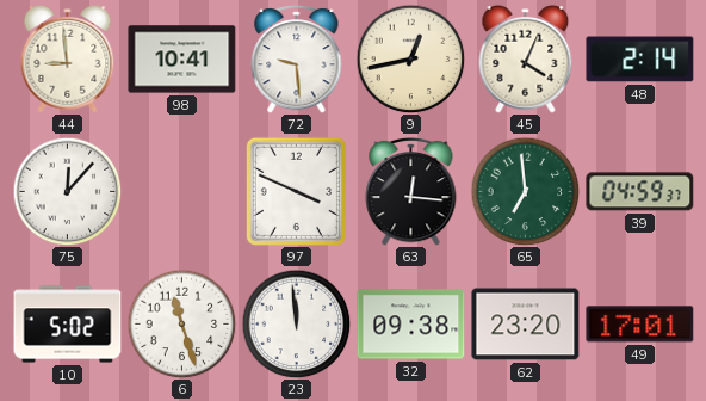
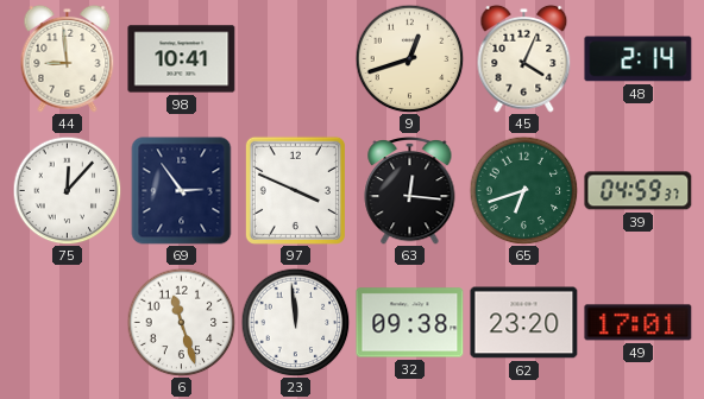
72: 9:29 -> none
9: 12:43 -> 12:42
69: none -> 2:54
65: 6:59 -> 6:42
10: 5:02 -> none
